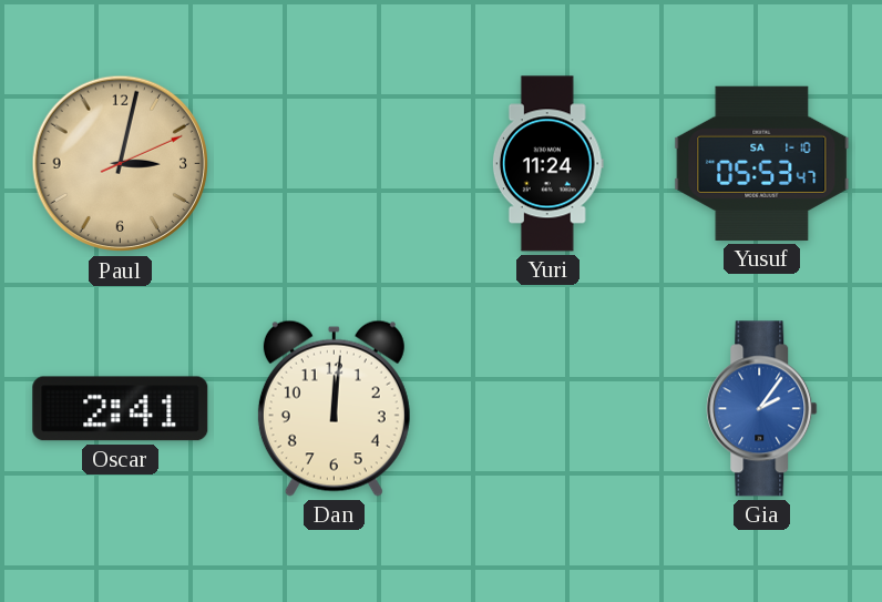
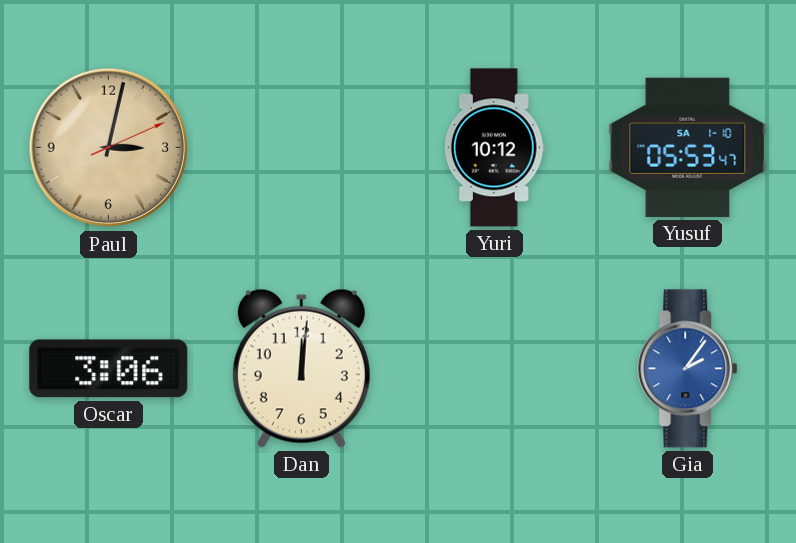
Yuri: 11:24 -> 10:12
Oscar: 2:41 -> 3:06
